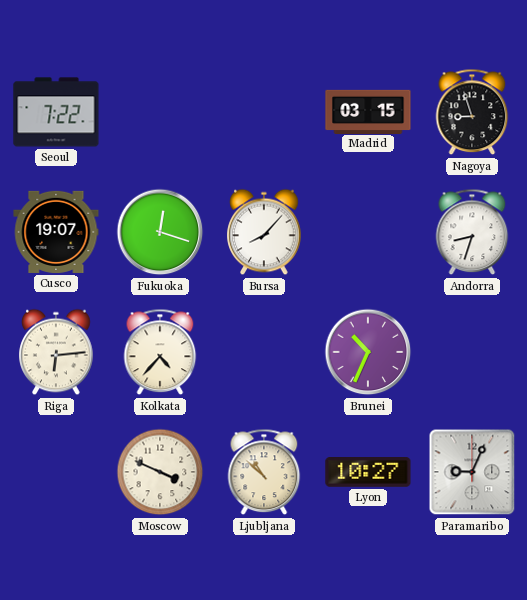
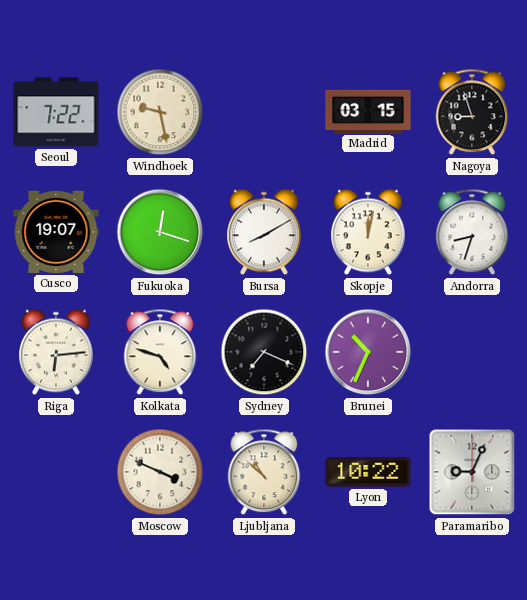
Windhoek: none -> 9:28
Bursa: 8:07 -> 8:10
Skopje: none -> 12:02
Kolkata: 4:37 -> 4:48
Sydney: none -> 7:19
Lyon: 10:27 -> 10:22
